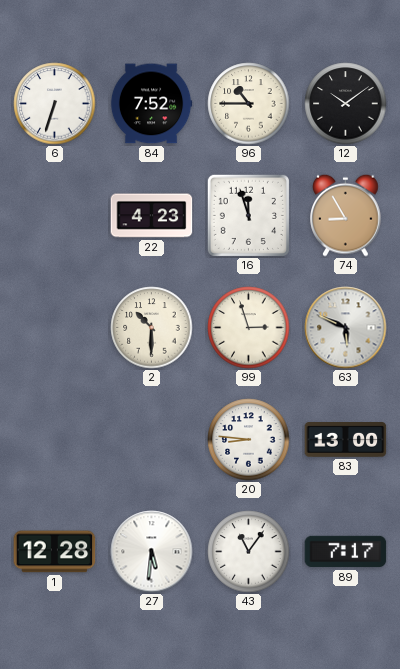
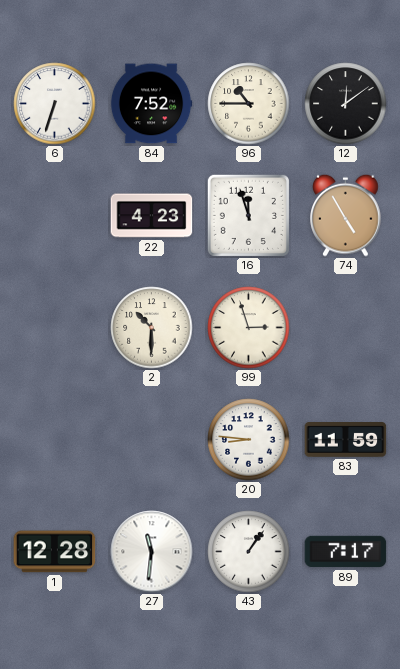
12: 10:09 -> 12:09
74: 8:55 -> 4:55
63: 5:49 -> none
83: 13:00 -> 11:59
27: 5:31 -> 11:31
43: 11:06 -> 1:06
